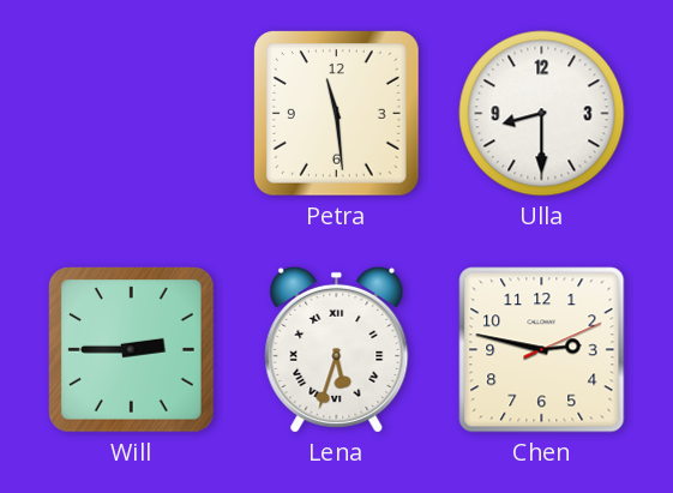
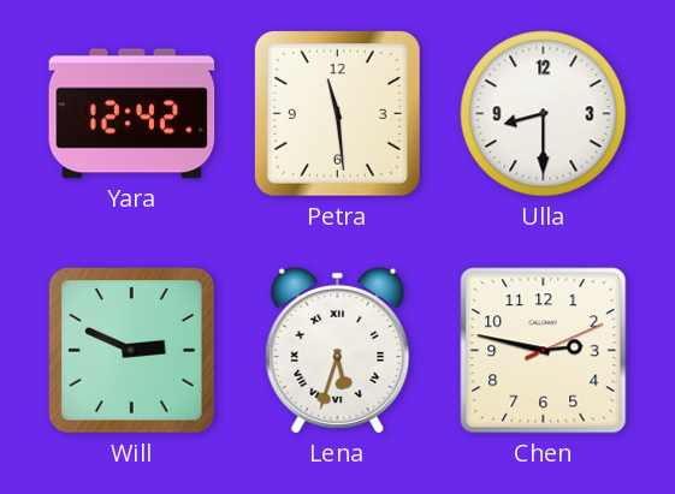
Yara: none -> 12:42
Will: 2:45 -> 2:49
